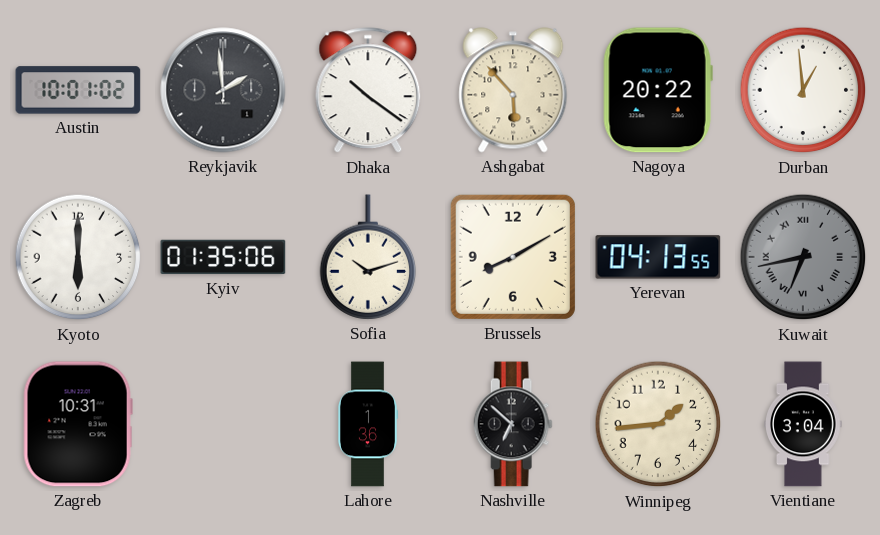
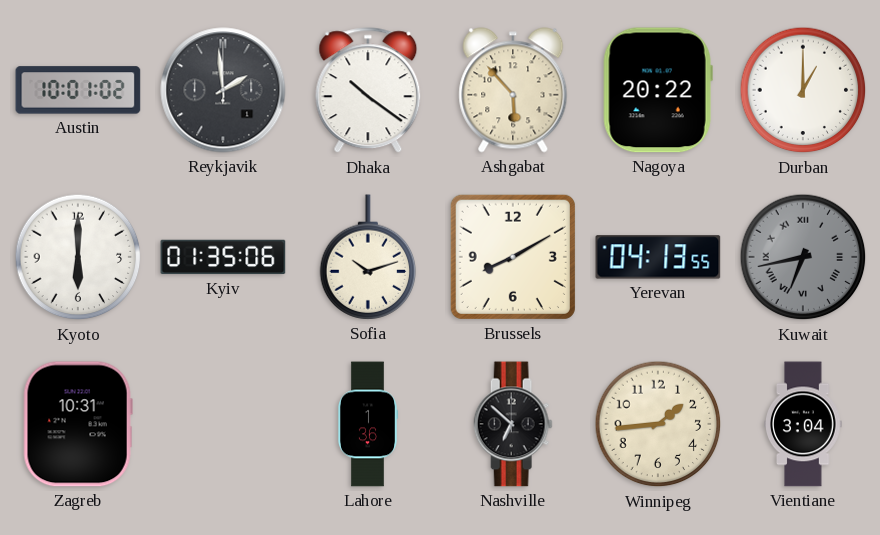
Durban: 12:59 -> 1:00
